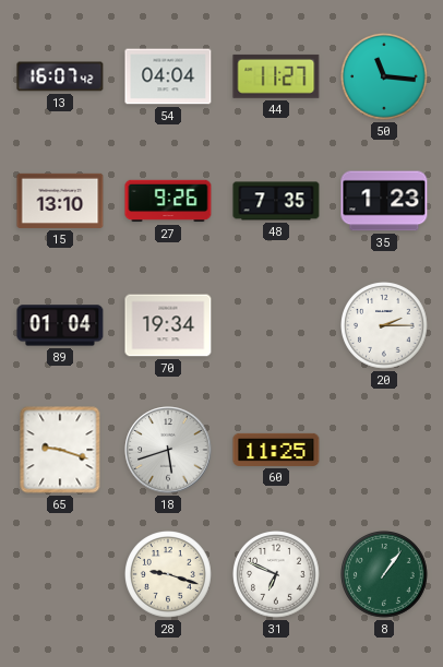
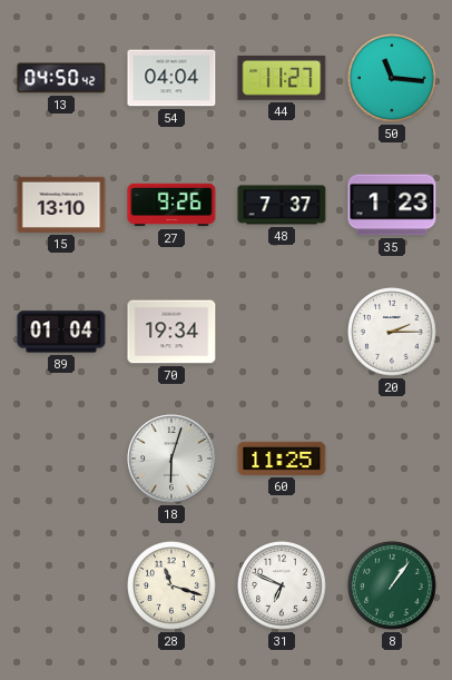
13: 16:07 -> 04:50
48: 7:35 -> 7:37
65: 9:18 -> none
18: 5:42 -> 6:03
28: 9:18 -> 11:18
